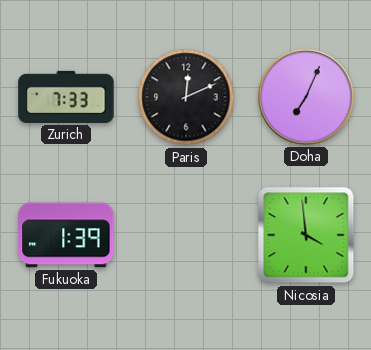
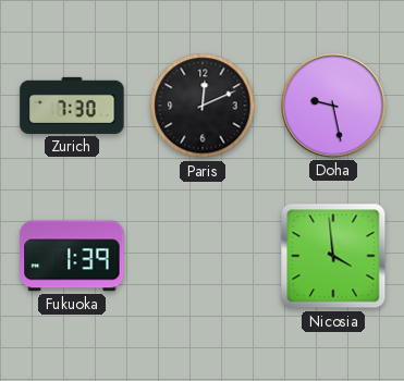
Zurich: 7:33 -> 7:30
Doha: 7:04 -> 9:28
